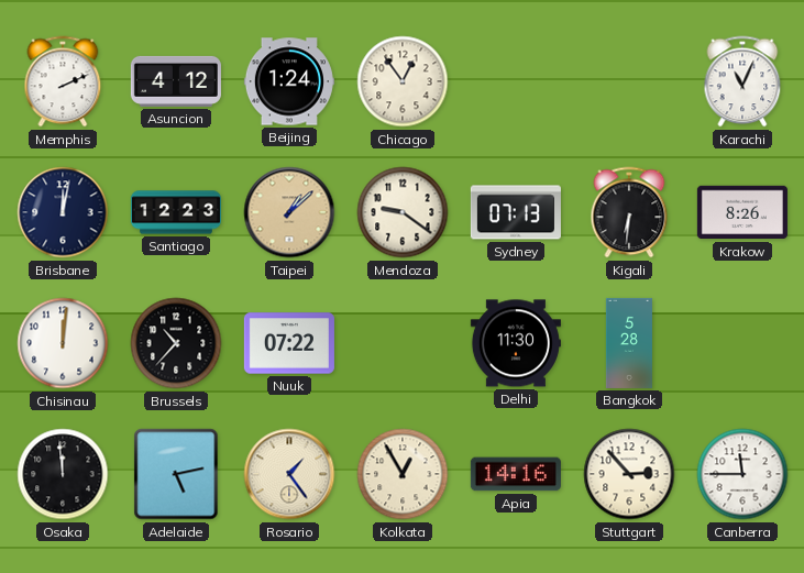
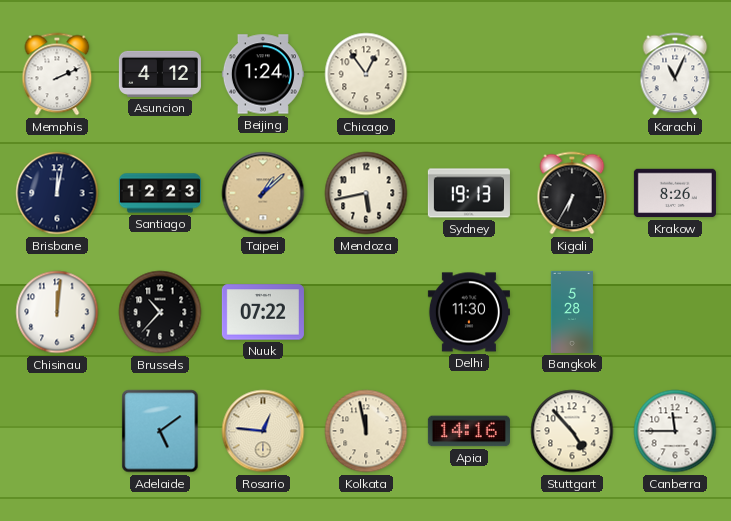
Mendoza: 9:21 -> 5:43
Sydney: 07:13 -> 19:13
Kigali: 6:31 -> 6:35
Osaka: 11:59 -> none
Adelaide: 5:13 -> 5:09
Rosario: 1:24 -> 12:46
Kolkata: 12:55 -> 11:58
Stuttgart: 2:53 -> 4:53
